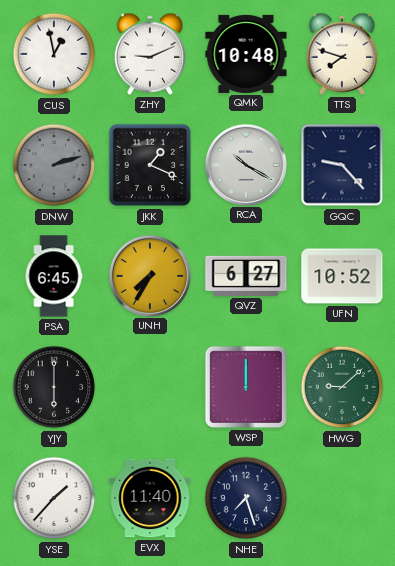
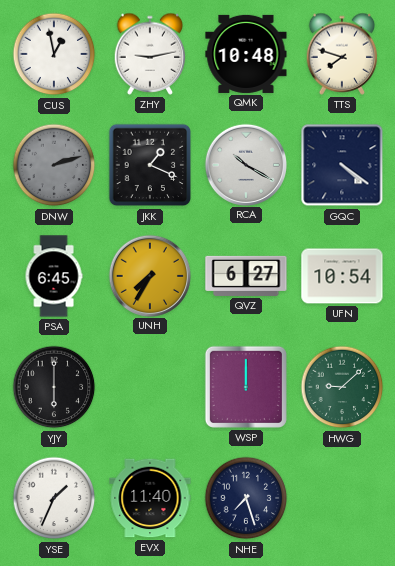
ZHY: 9:11 -> 9:13
GQC: 9:23 -> 4:21
UFN: 10:52 -> 10:54
YSE: 1:37 -> 1:34
